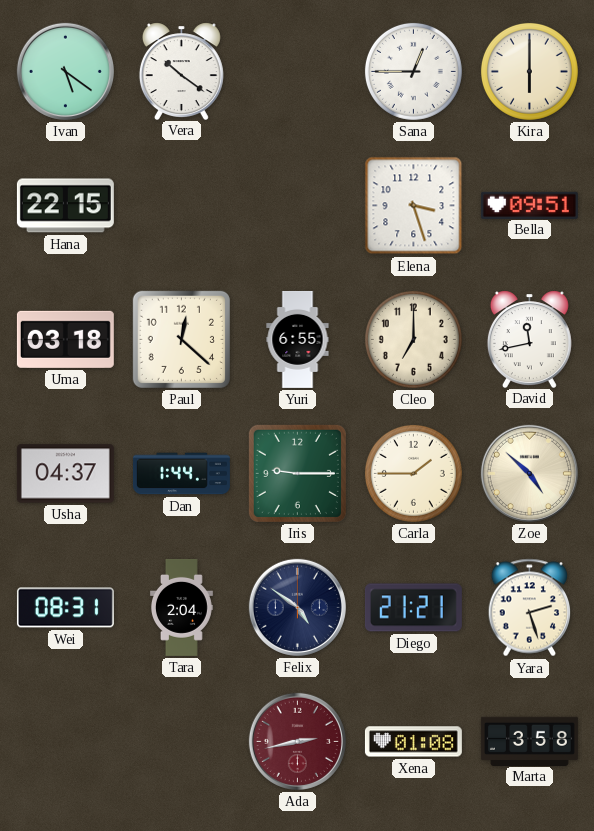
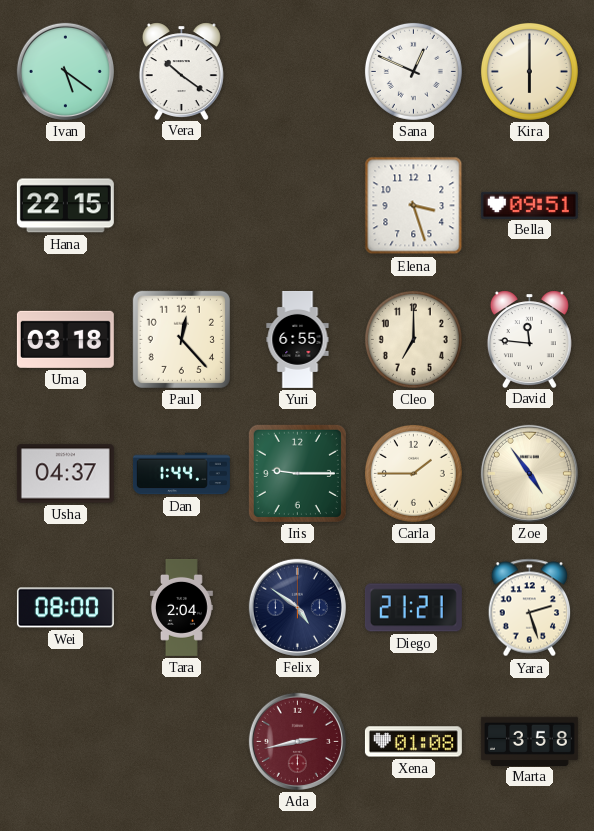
Sana: 12:45 -> 12:49
Paul: 12:22 -> 12:23
David: 11:43 -> 11:46
Zoe: 4:52 -> 4:54
Wei: 08:31 -> 08:00
